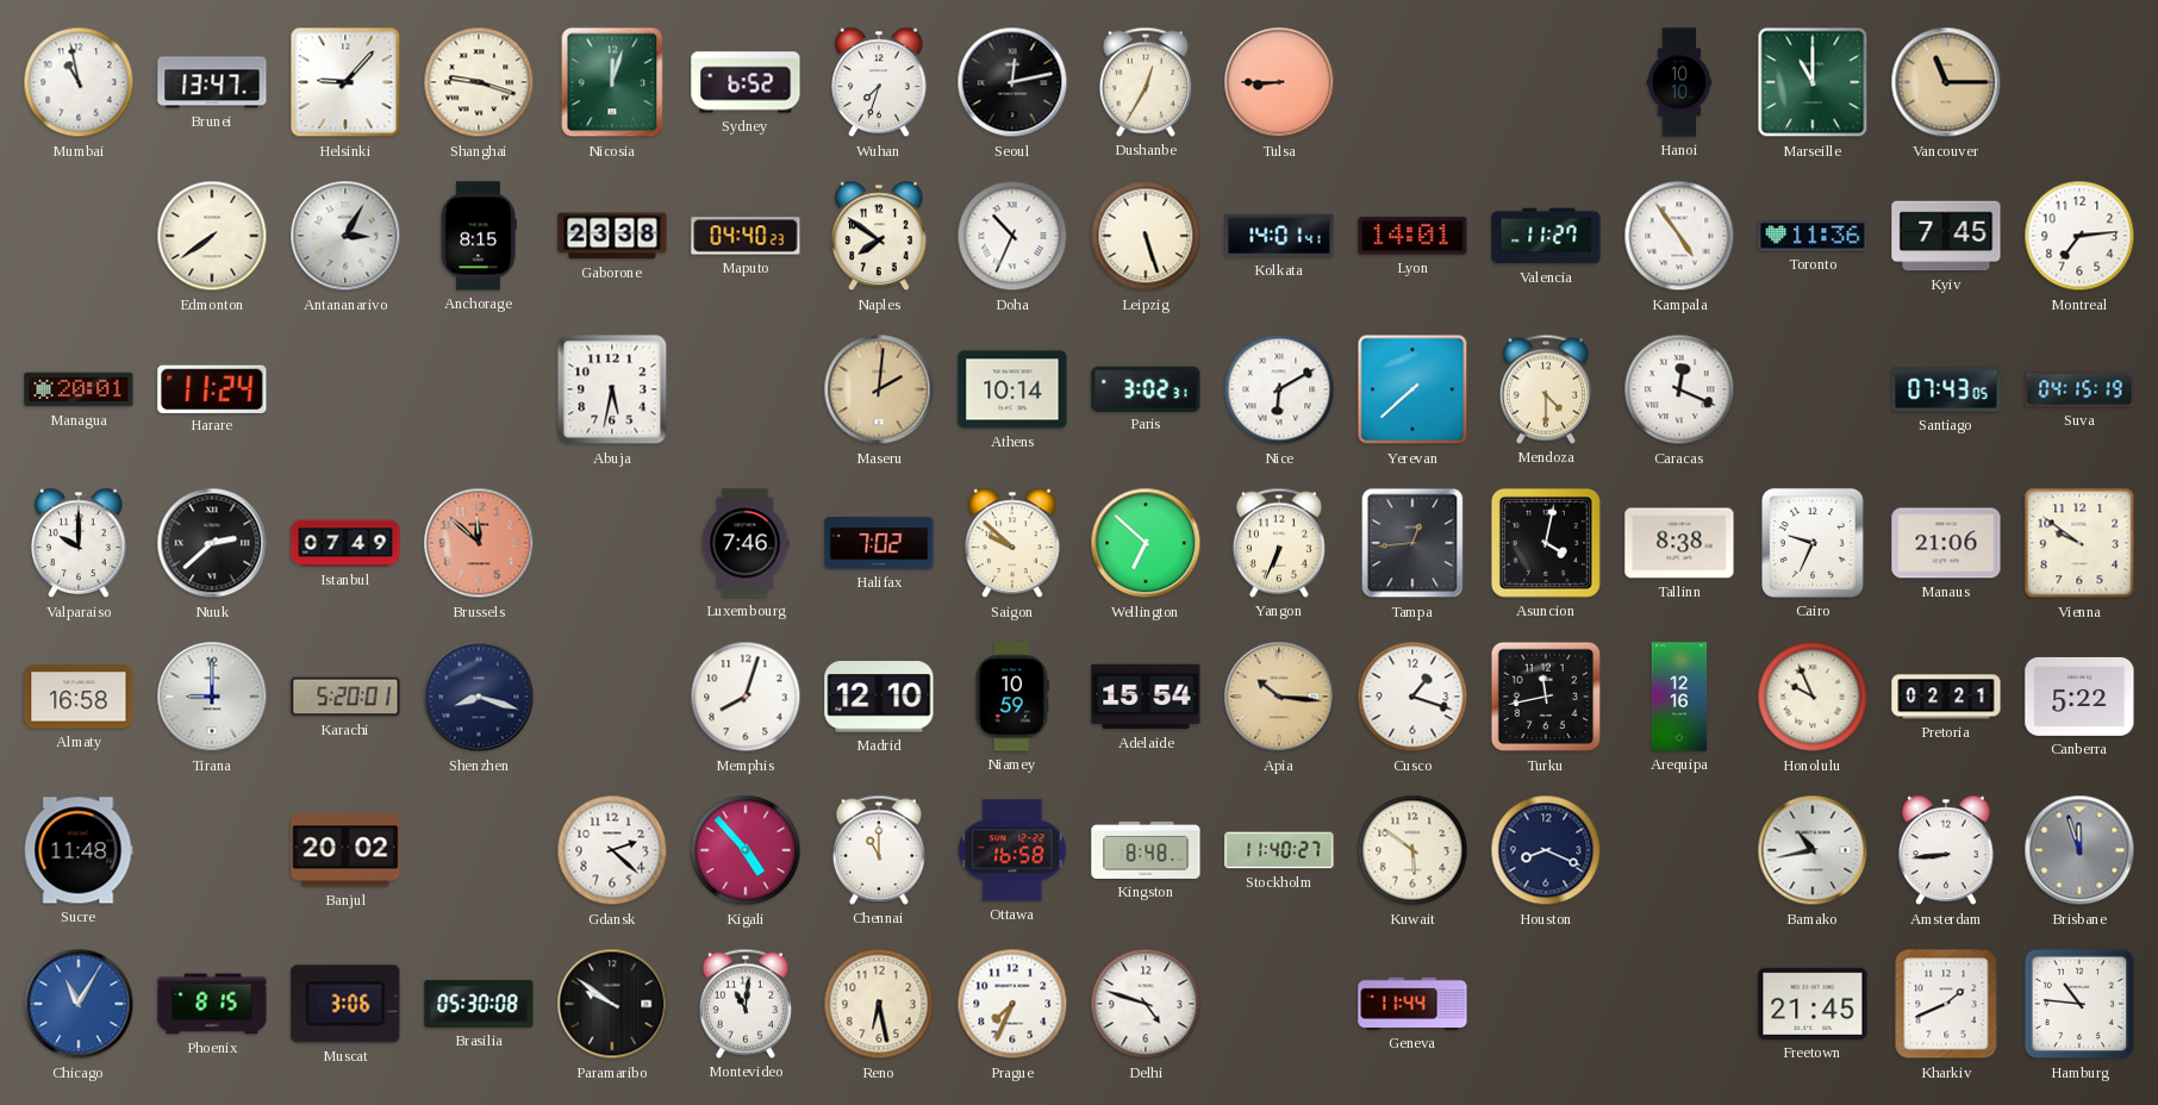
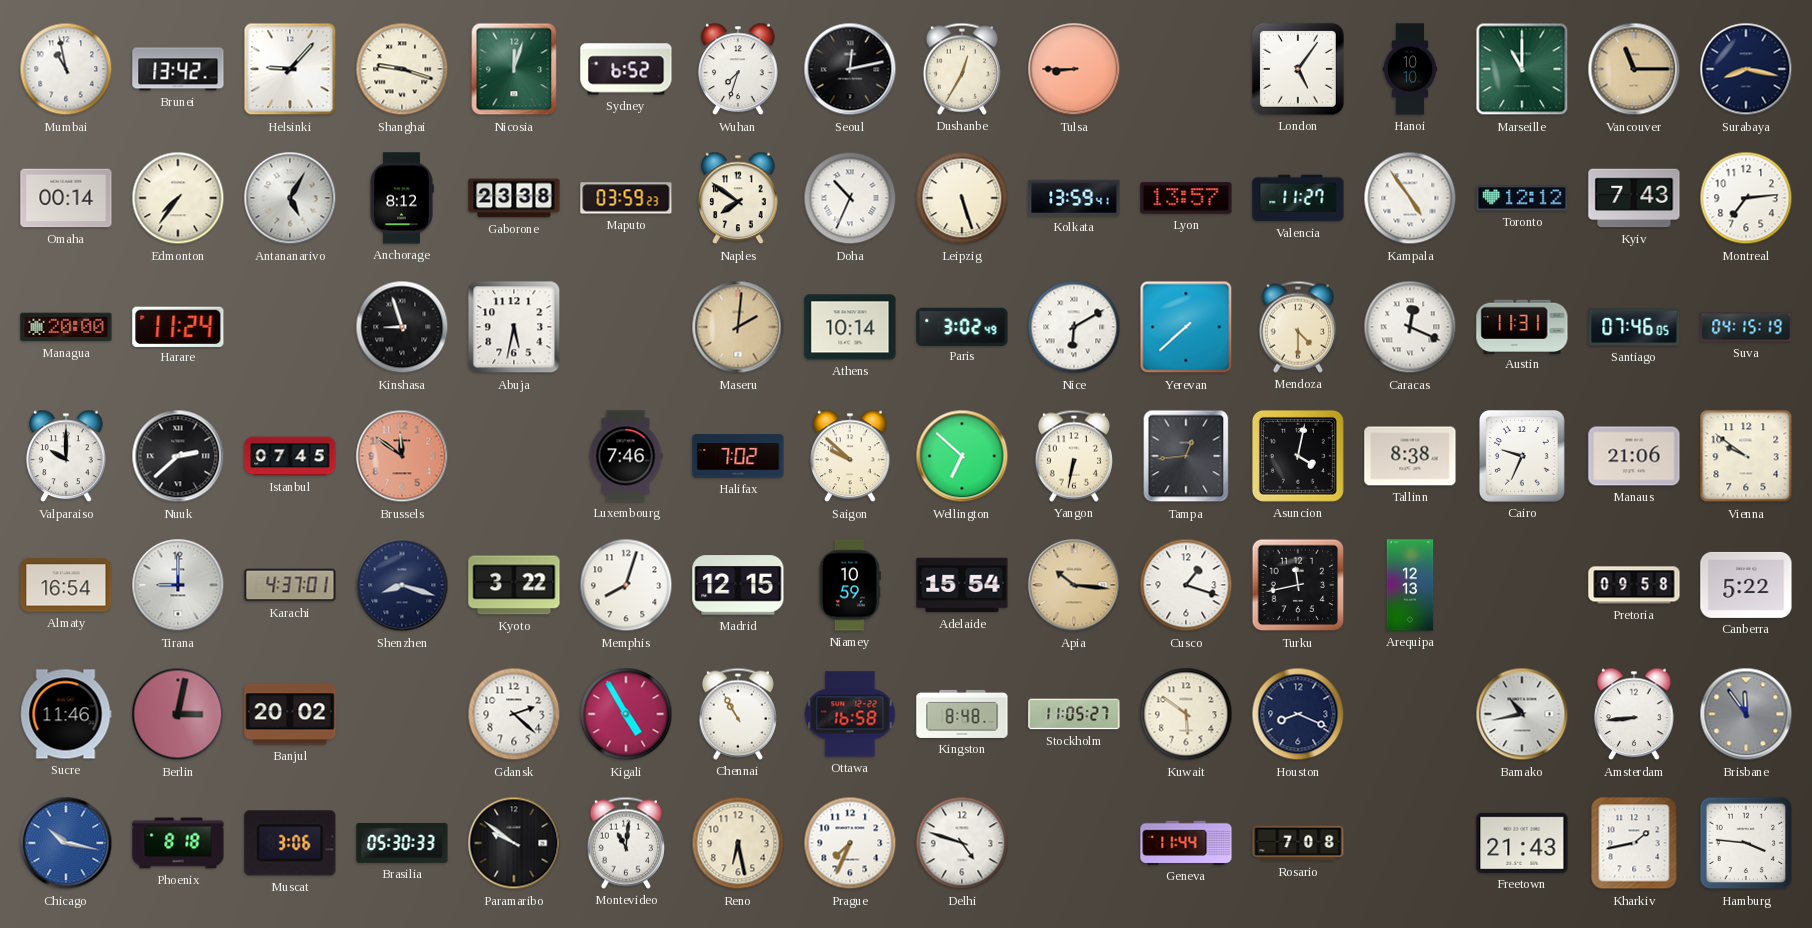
Brunei: 13:47 -> 13:42
London: none -> 5:06
Surabaya: none -> 8:17
Omaha: none -> 00:14
Edmonton: 7:39 -> 7:36
Antananarivo: 3:05 -> 5:05
Anchorage: 8:15 -> 8:12
Maputo: 04:40 -> 03:59
Kolkata: 14:01 -> 13:59
Lyon: 14:01 -> 13:57
Toronto: 11:36 -> 12:12
Kyiv: 7:45 -> 7:43
Managua: 20:01 -> 20:00
Kinshasa: none -> 8:57
Paris: 3:02:31 -> 3:02:49
Austin: none -> 11:31
Santiago: 07:43 -> 07:46
Istanbul: 07:49 -> 07:45
Brussels: 11:52 -> 11:51
Yangon: 6:34 -> 6:32
Almaty: 16:58 -> 16:54
Karachi: 5:20 -> 4:37
Kyoto: none -> 3:22
Madrid: 12:10 -> 12:15
Arequipa: 12:16 -> 12:13
Honolulu: 9:56 -> none
Pretoria: 02:21 -> 09:58
Sucre: 11:48 -> 11:46
Berlin: none -> 3:02
Kigali: 4:53 -> 4:55
Chennai: 11:00 -> 10:55
Stockholm: 11:40 -> 11:05
Brisbane: 11:57 -> 11:54
Chicago: 11:05 -> 10:17
Phoenix: 8:15 -> 8:18
Brasilia: 05:30:08 -> 05:30:33
Rosario: none -> 7:08
Freetown: 21:45 -> 21:43
Kharkiv: 1:41 -> 1:43
Hamburg: 10:46 -> 3:46
